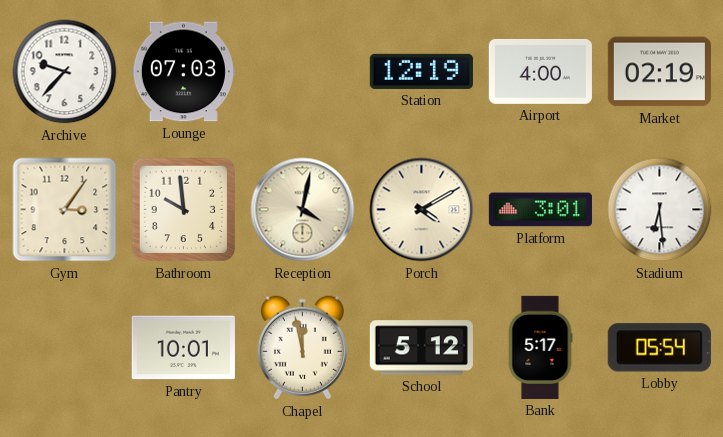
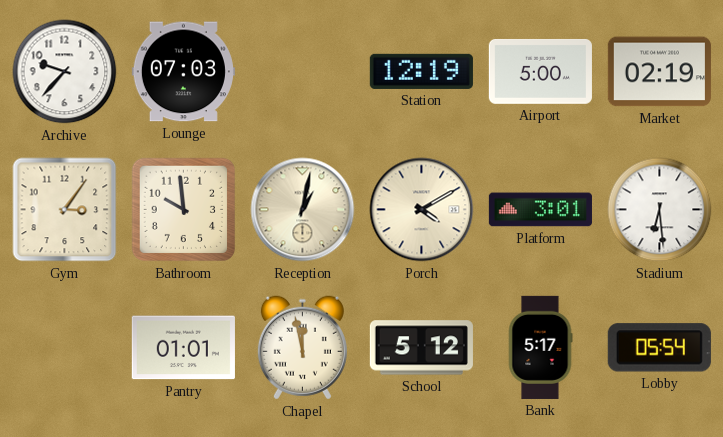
Airport: 4:00 -> 5:00
Reception: 4:02 -> 1:02
Pantry: 10:01 -> 01:01
